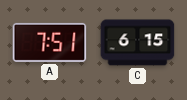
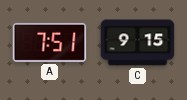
C: 6:15 -> 9:15
